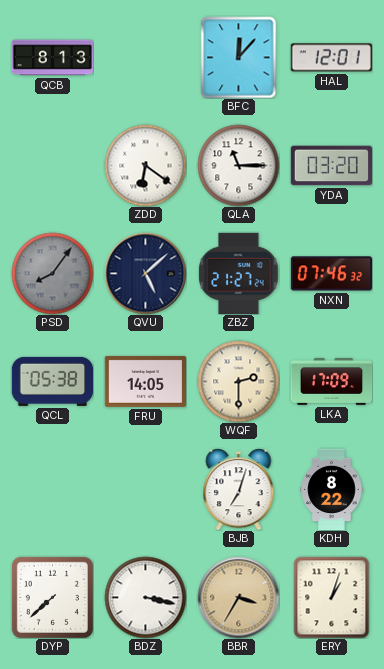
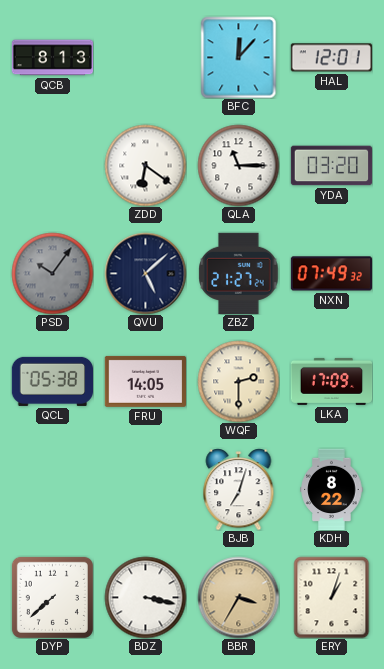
PSD: 8:06 -> 10:06
NXN: 07:46 -> 07:49
